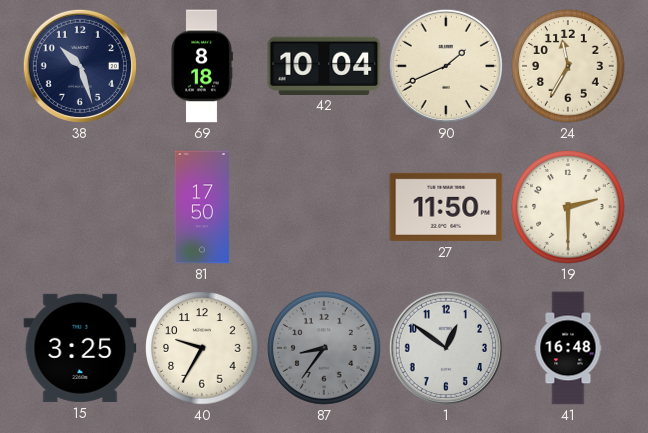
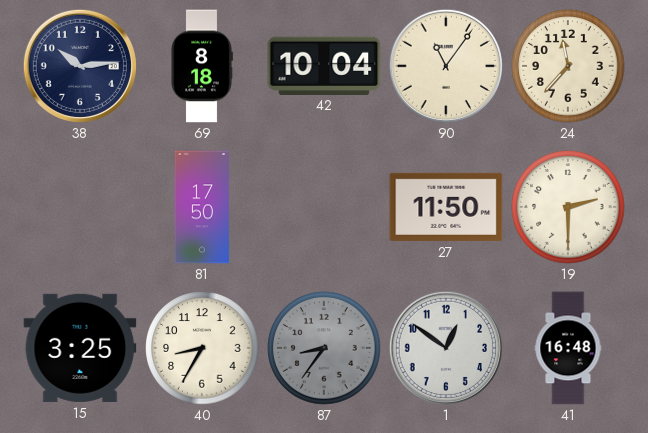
38: 10:27 -> 10:14
90: 1:41 -> 11:06
24: 11:35 -> 11:37
40: 9:35 -> 8:35
